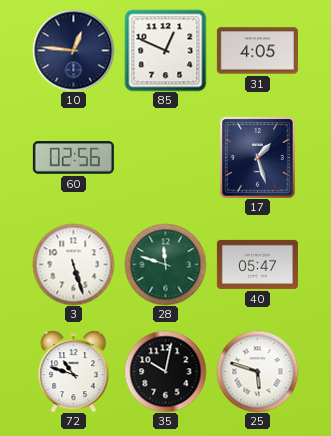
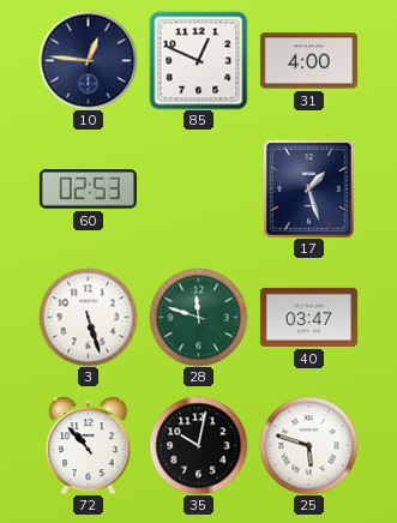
31: 4:05 -> 4:00
60: 02:56 -> 02:53
40: 05:47 -> 03:47
72: 10:48 -> 10:53
